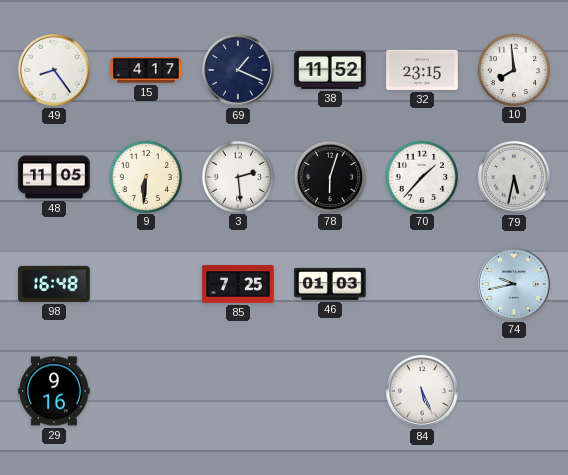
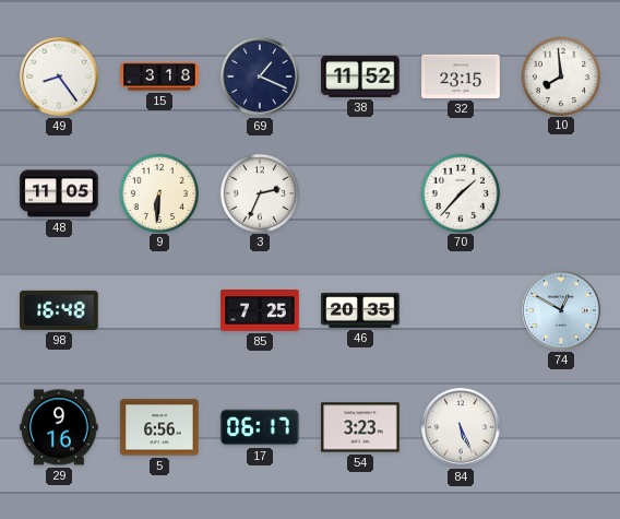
15: 4:17 -> 3:18
3: 2:29 -> 2:34
78: 6:03 -> none
79: 5:32 -> none
46: 01:03 -> 20:35
74: 9:43 -> 12:50
5: none -> 6:56
17: none -> 06:17
54: none -> 3:23
